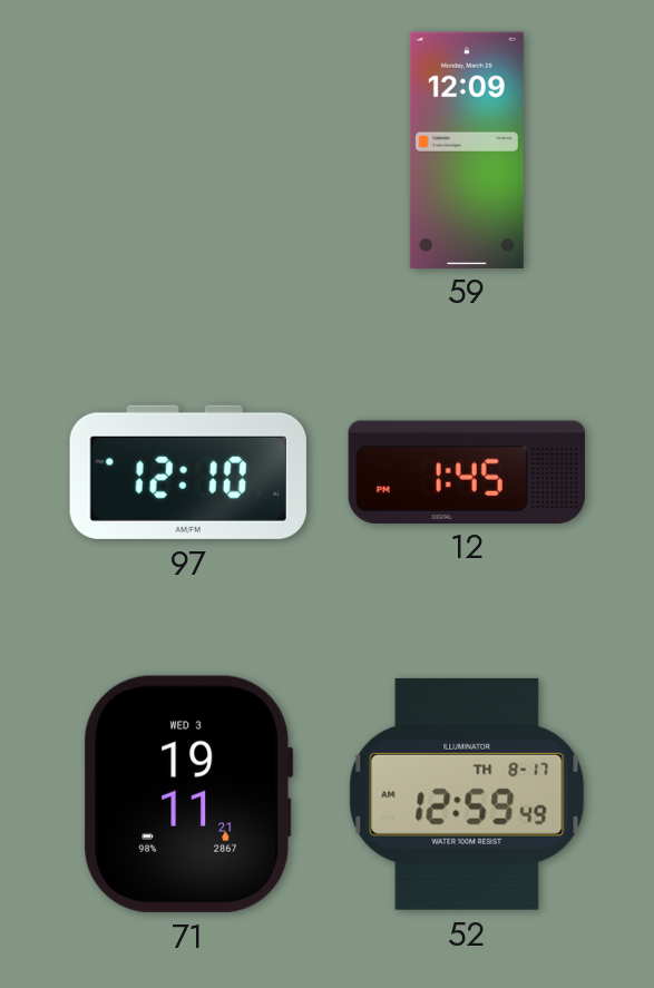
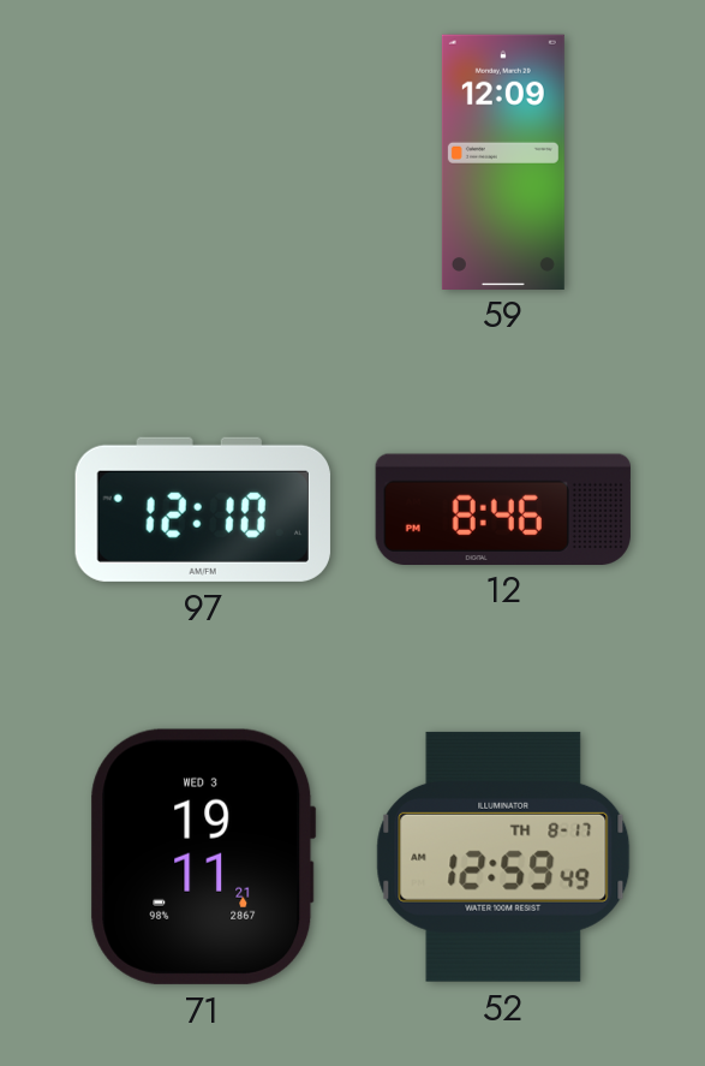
12: 1:45 -> 8:46
